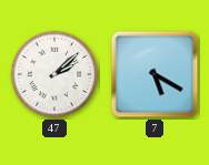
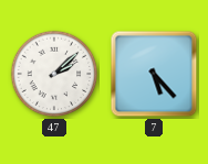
7: 5:20 -> 5:23
